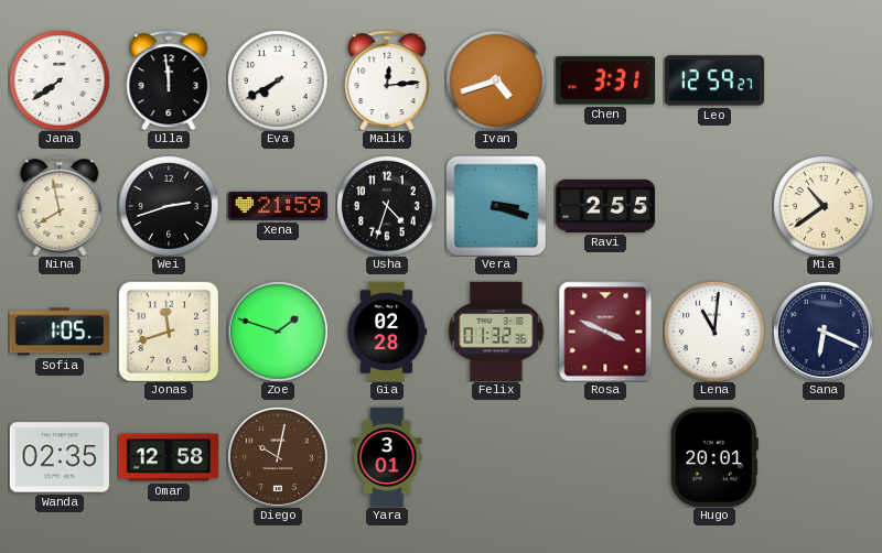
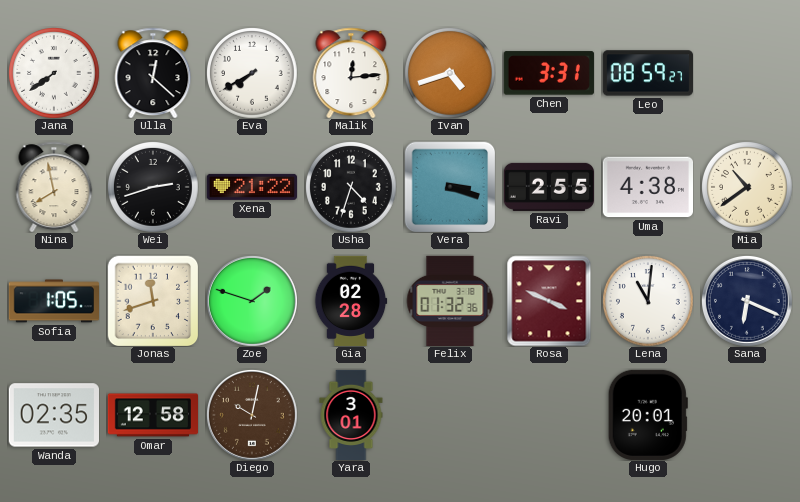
Ulla: 11:59 -> 12:22
Leo: 12:59 -> 08:59
Xena: 21:59 -> 21:22
Uma: none -> 4:38
